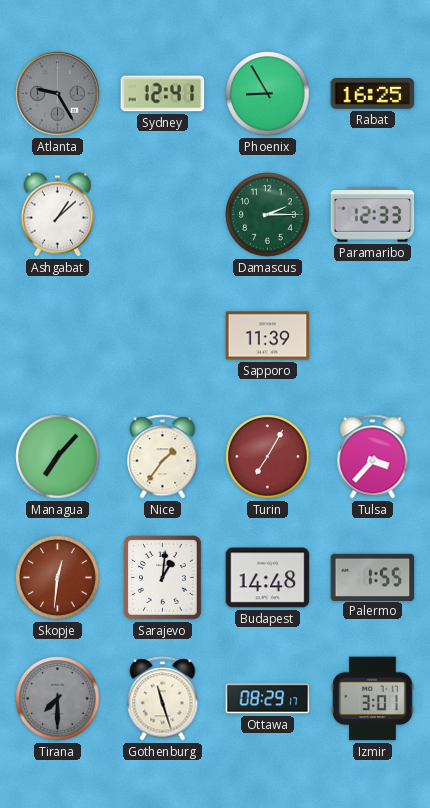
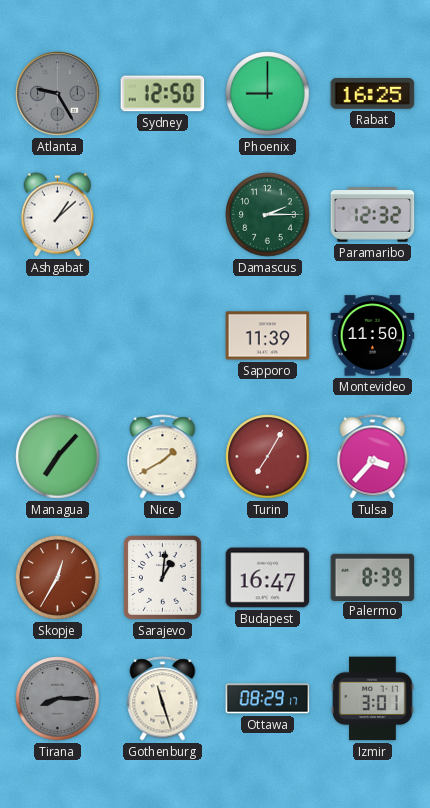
Sydney: 12:41 -> 12:50
Phoenix: 8:55 -> 9:00
Paramaribo: 12:33 -> 12:32
Montevideo: none -> 11:50
Nice: 1:36 -> 1:40
Skopje: 12:31 -> 12:35
Budapest: 14:48 -> 16:47
Palermo: 1:55 -> 8:39
Tirana: 7:30 -> 8:15
